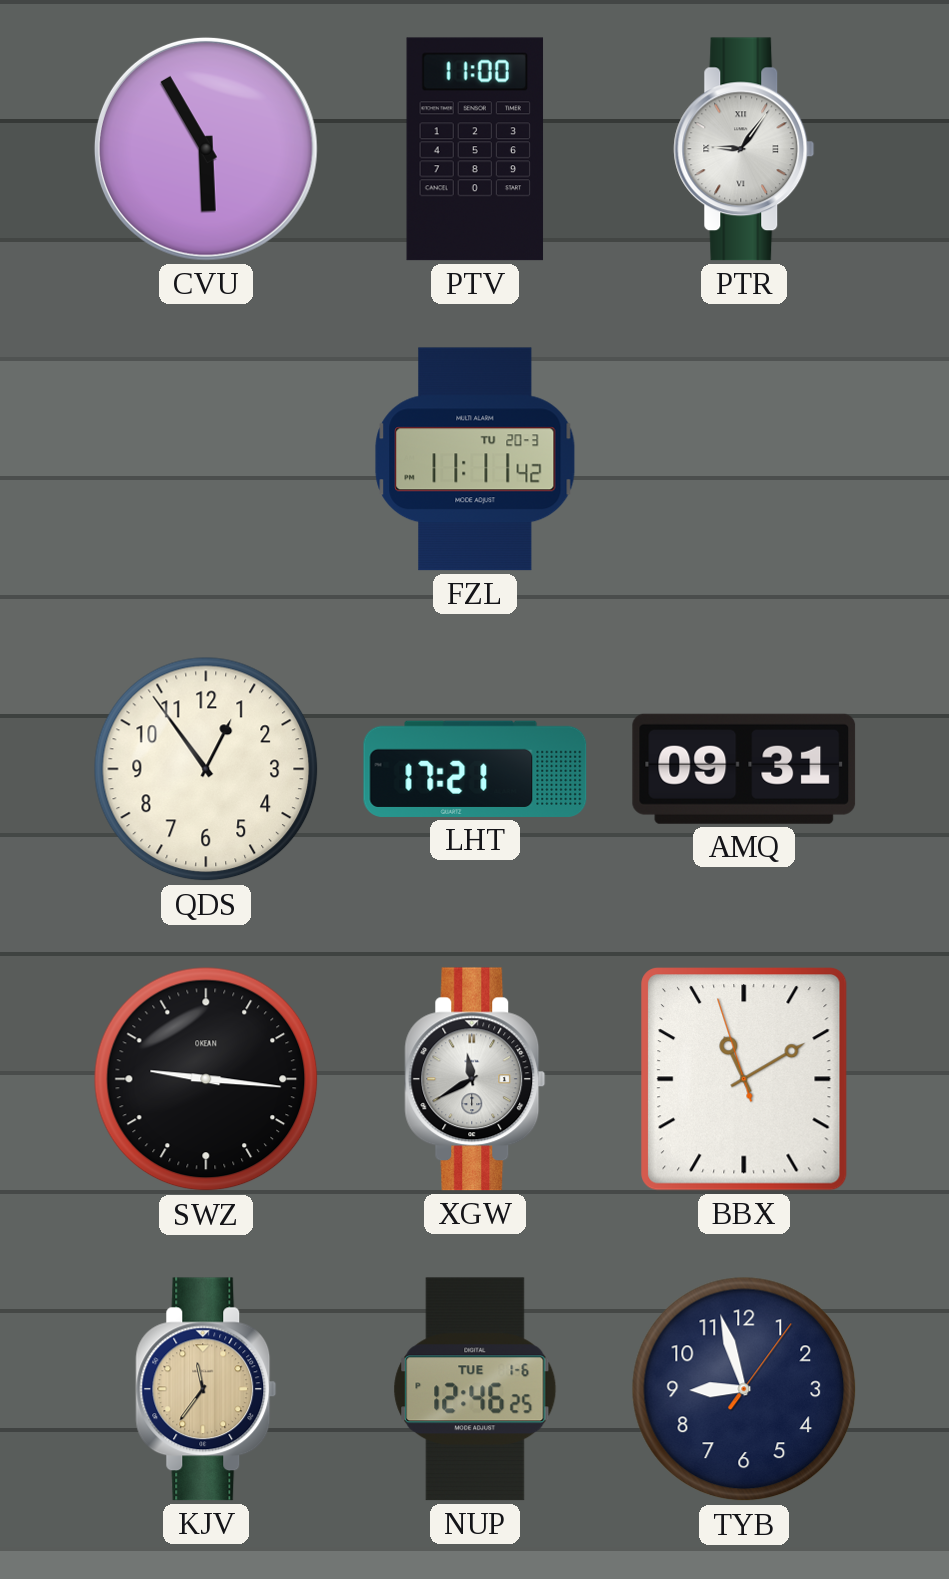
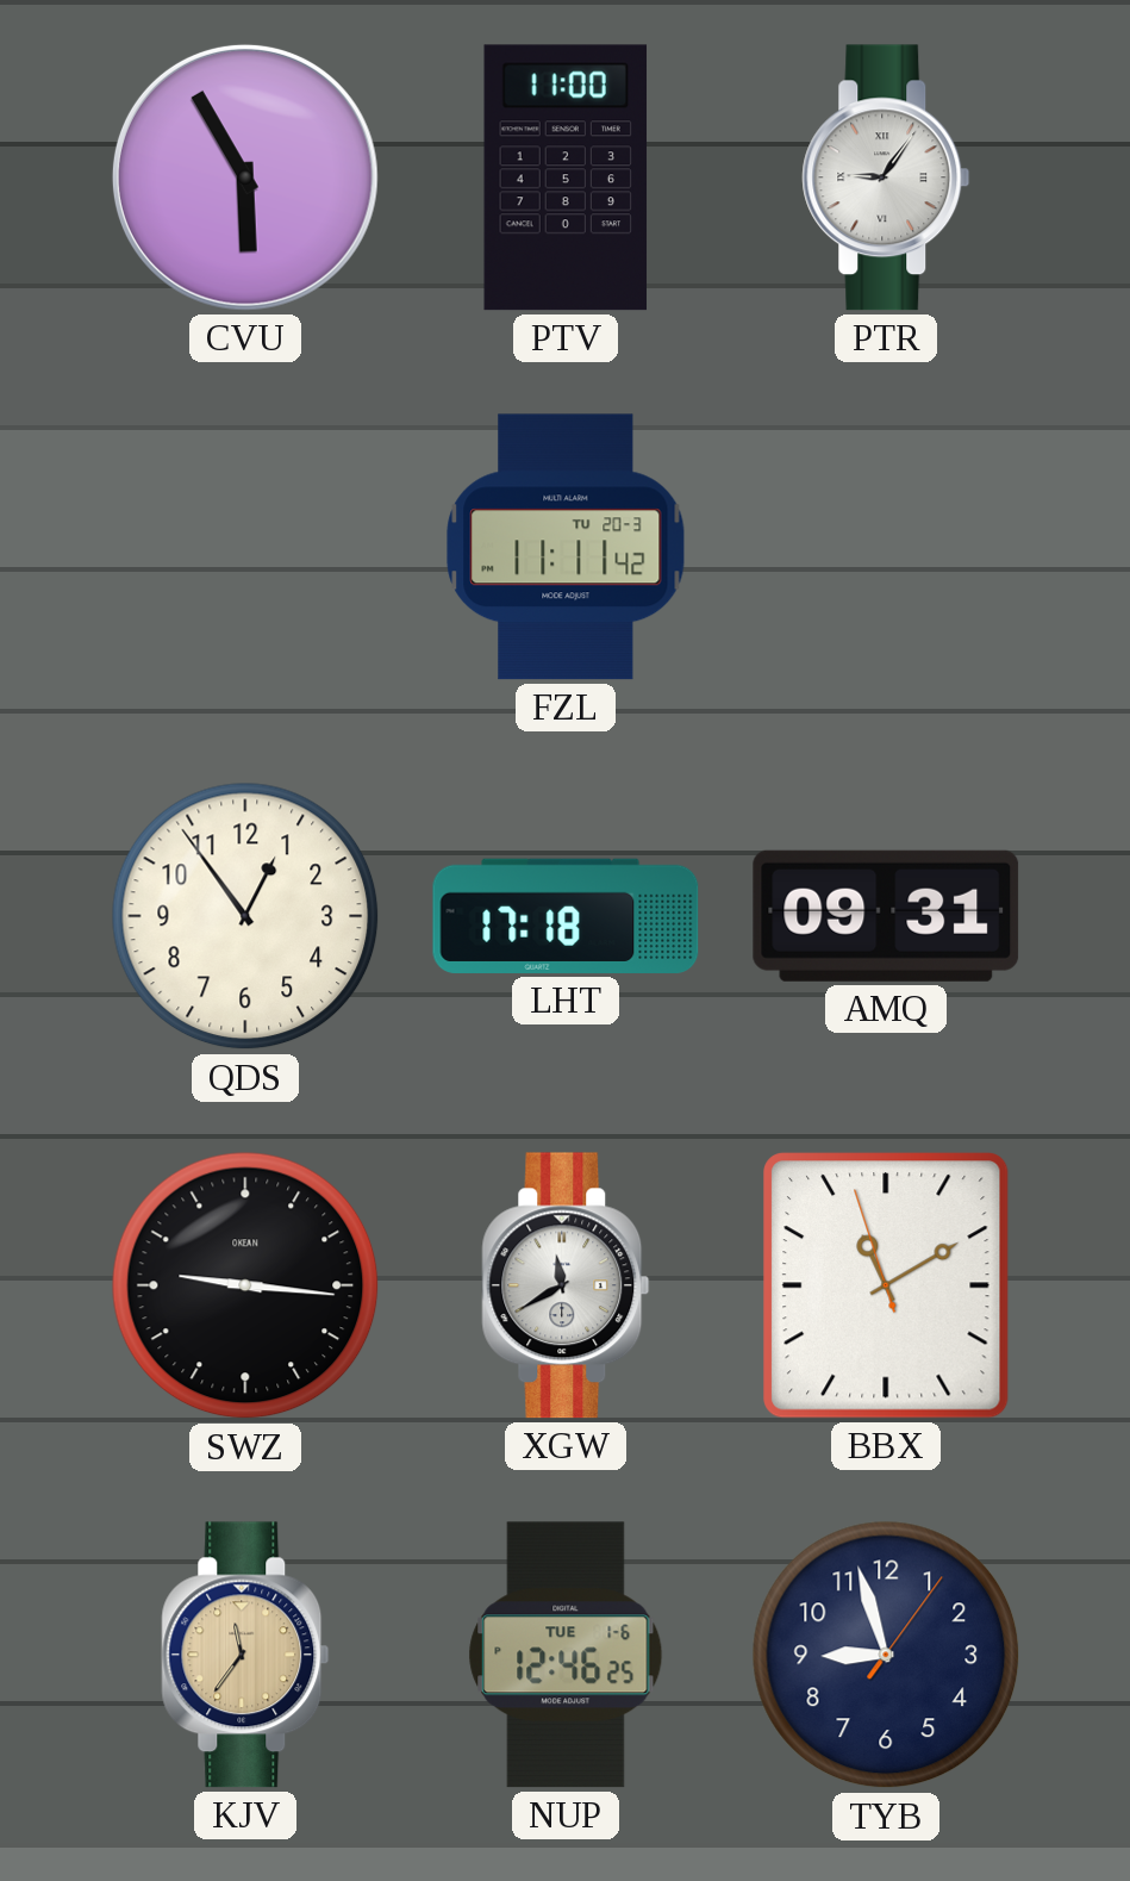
LHT: 17:21 -> 17:18
